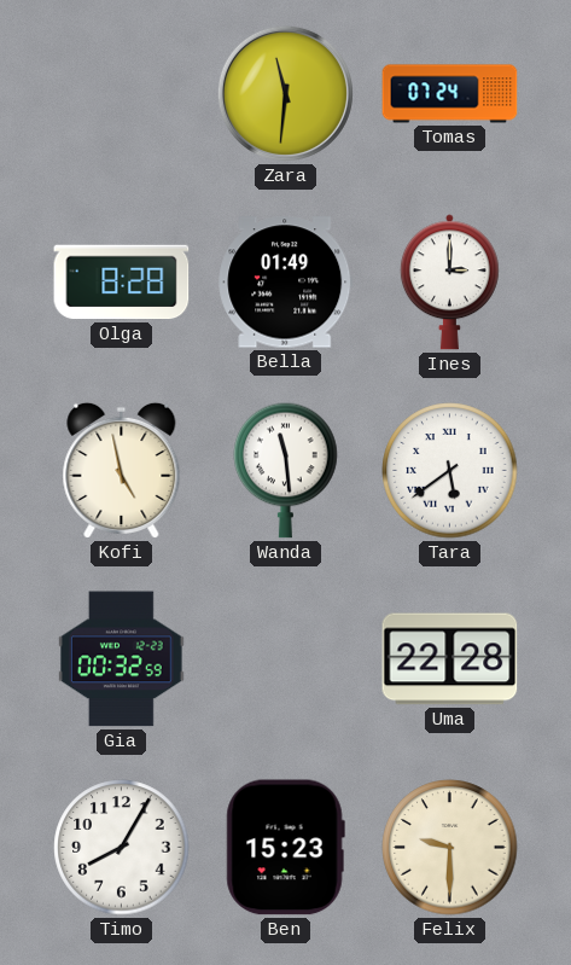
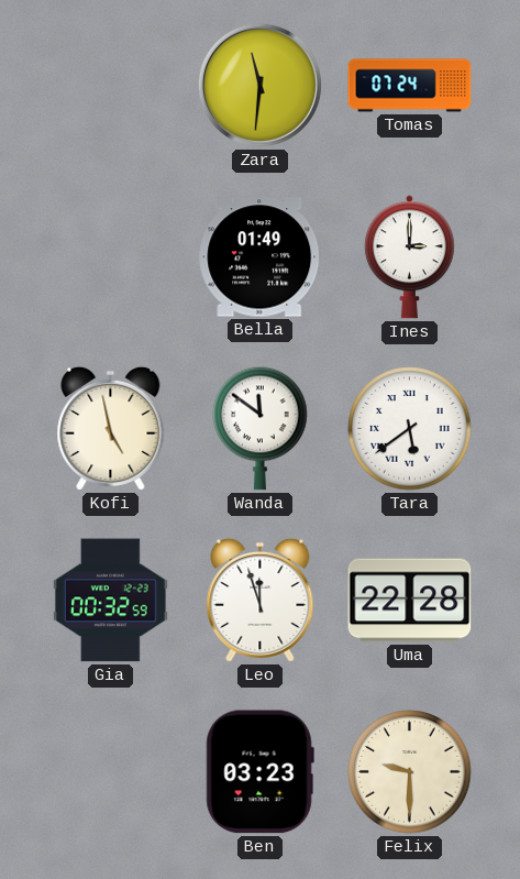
Olga: 8:28 -> none
Wanda: 11:29 -> 11:51
Leo: none -> 11:57
Timo: 8:05 -> none
Ben: 15:23 -> 03:23
